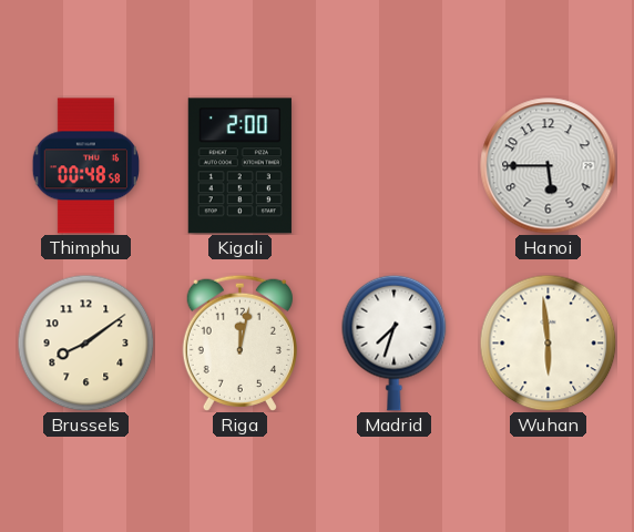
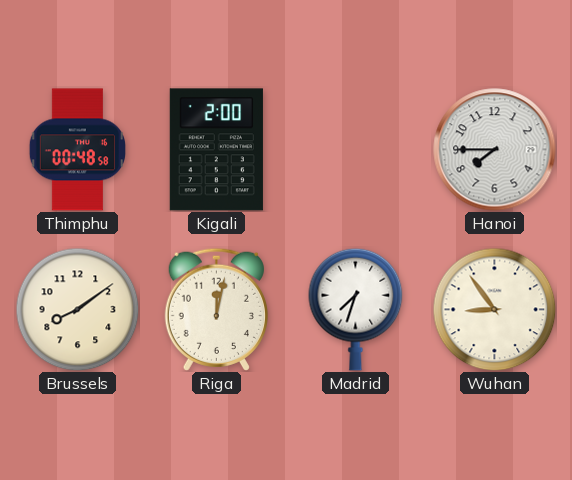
Hanoi: 5:45 -> 7:45
Wuhan: 5:59 -> 8:54
